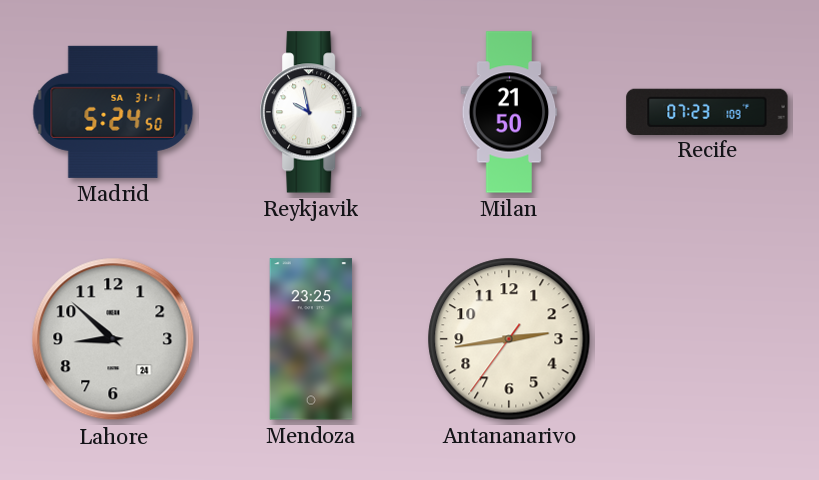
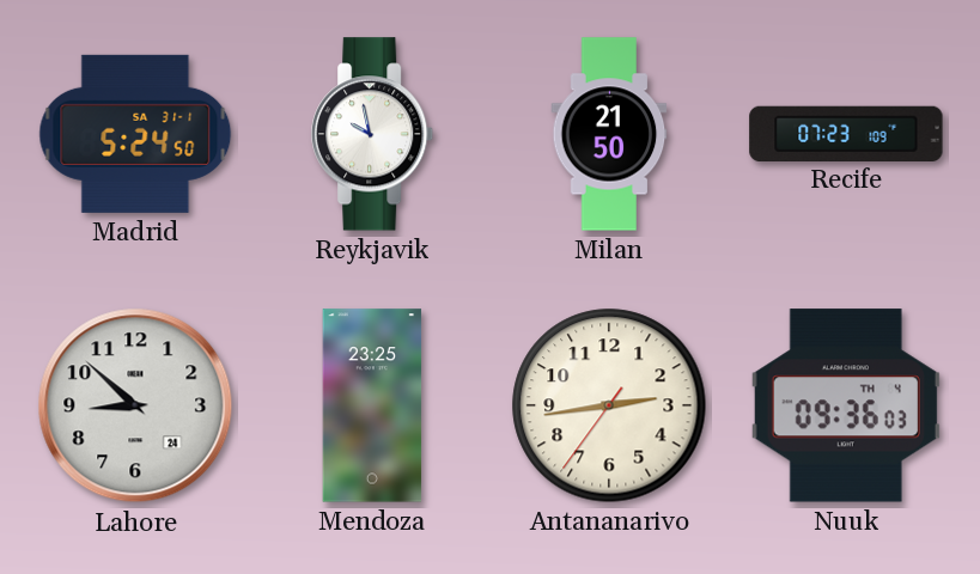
Nuuk: none -> 09:36
